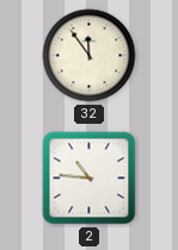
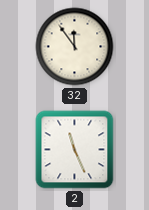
2: 10:46 -> 11:26
